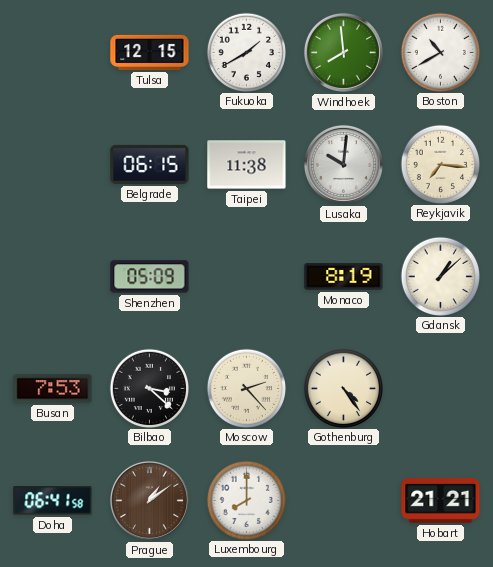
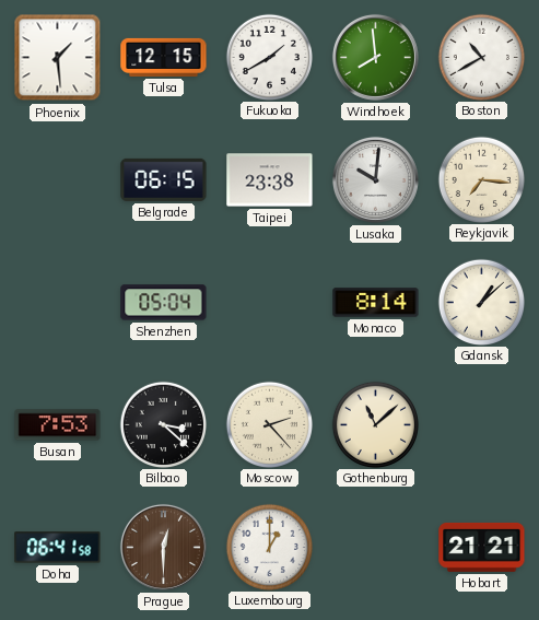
Phoenix: none -> 1:29
Taipei: 11:38 -> 23:38
Shenzhen: 05:09 -> 05:04
Monaco: 8:19 -> 8:14
Gothenburg: 4:24 -> 11:08
Prague: 1:09 -> 12:30
Luxembourg: 8:00 -> 1:00
